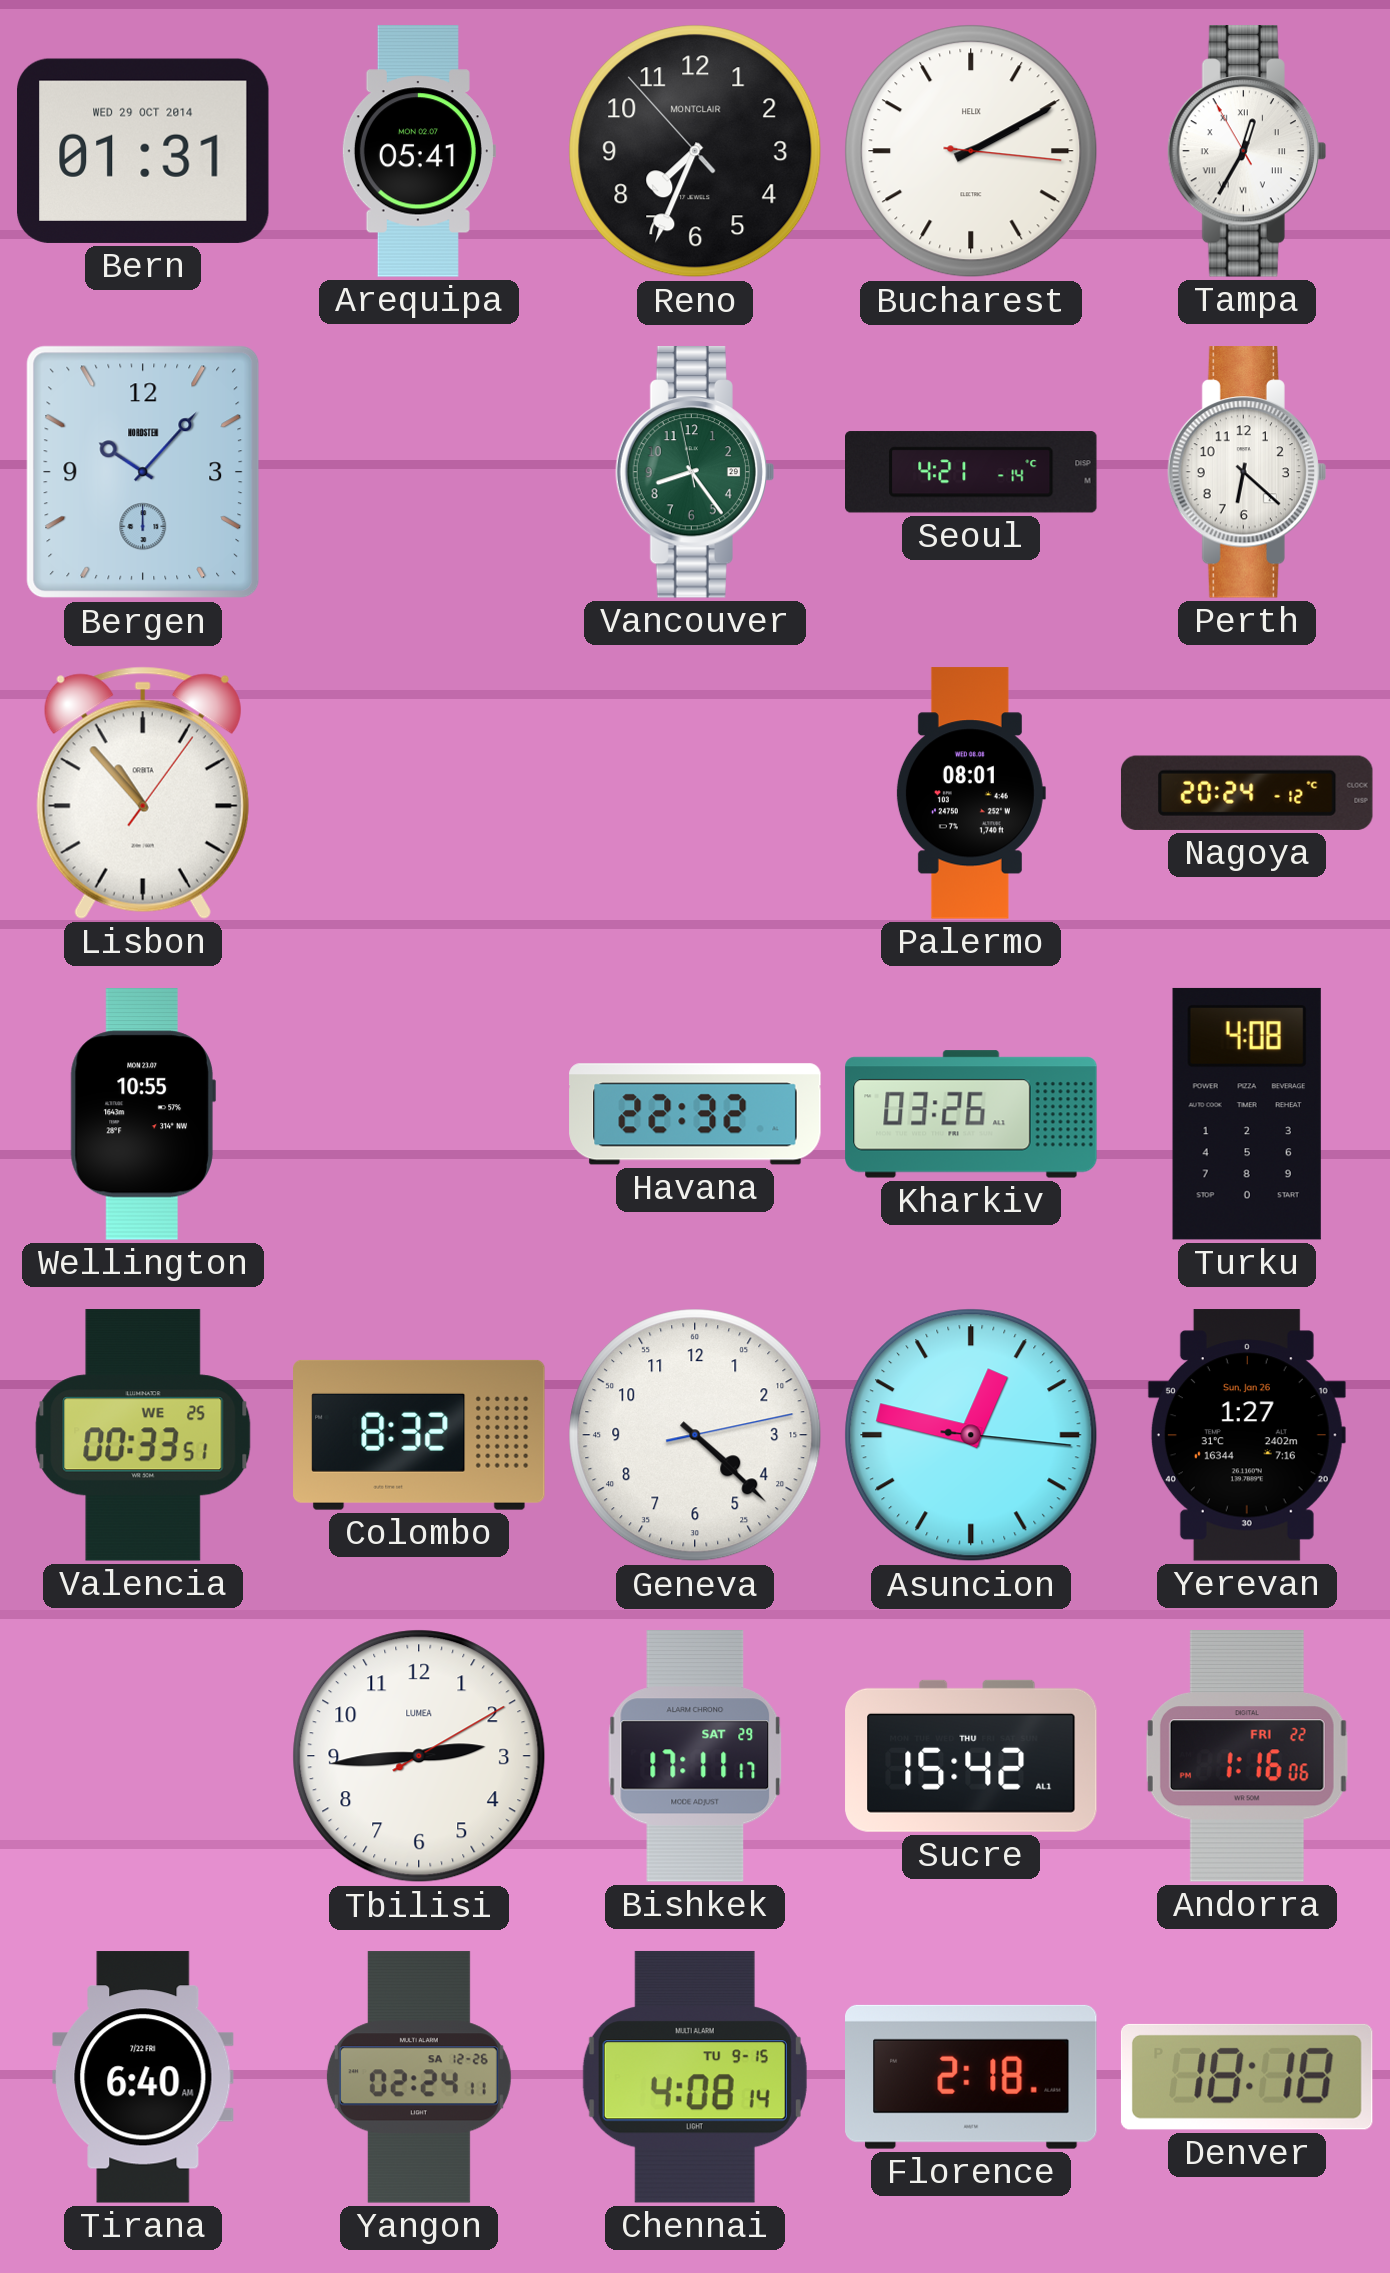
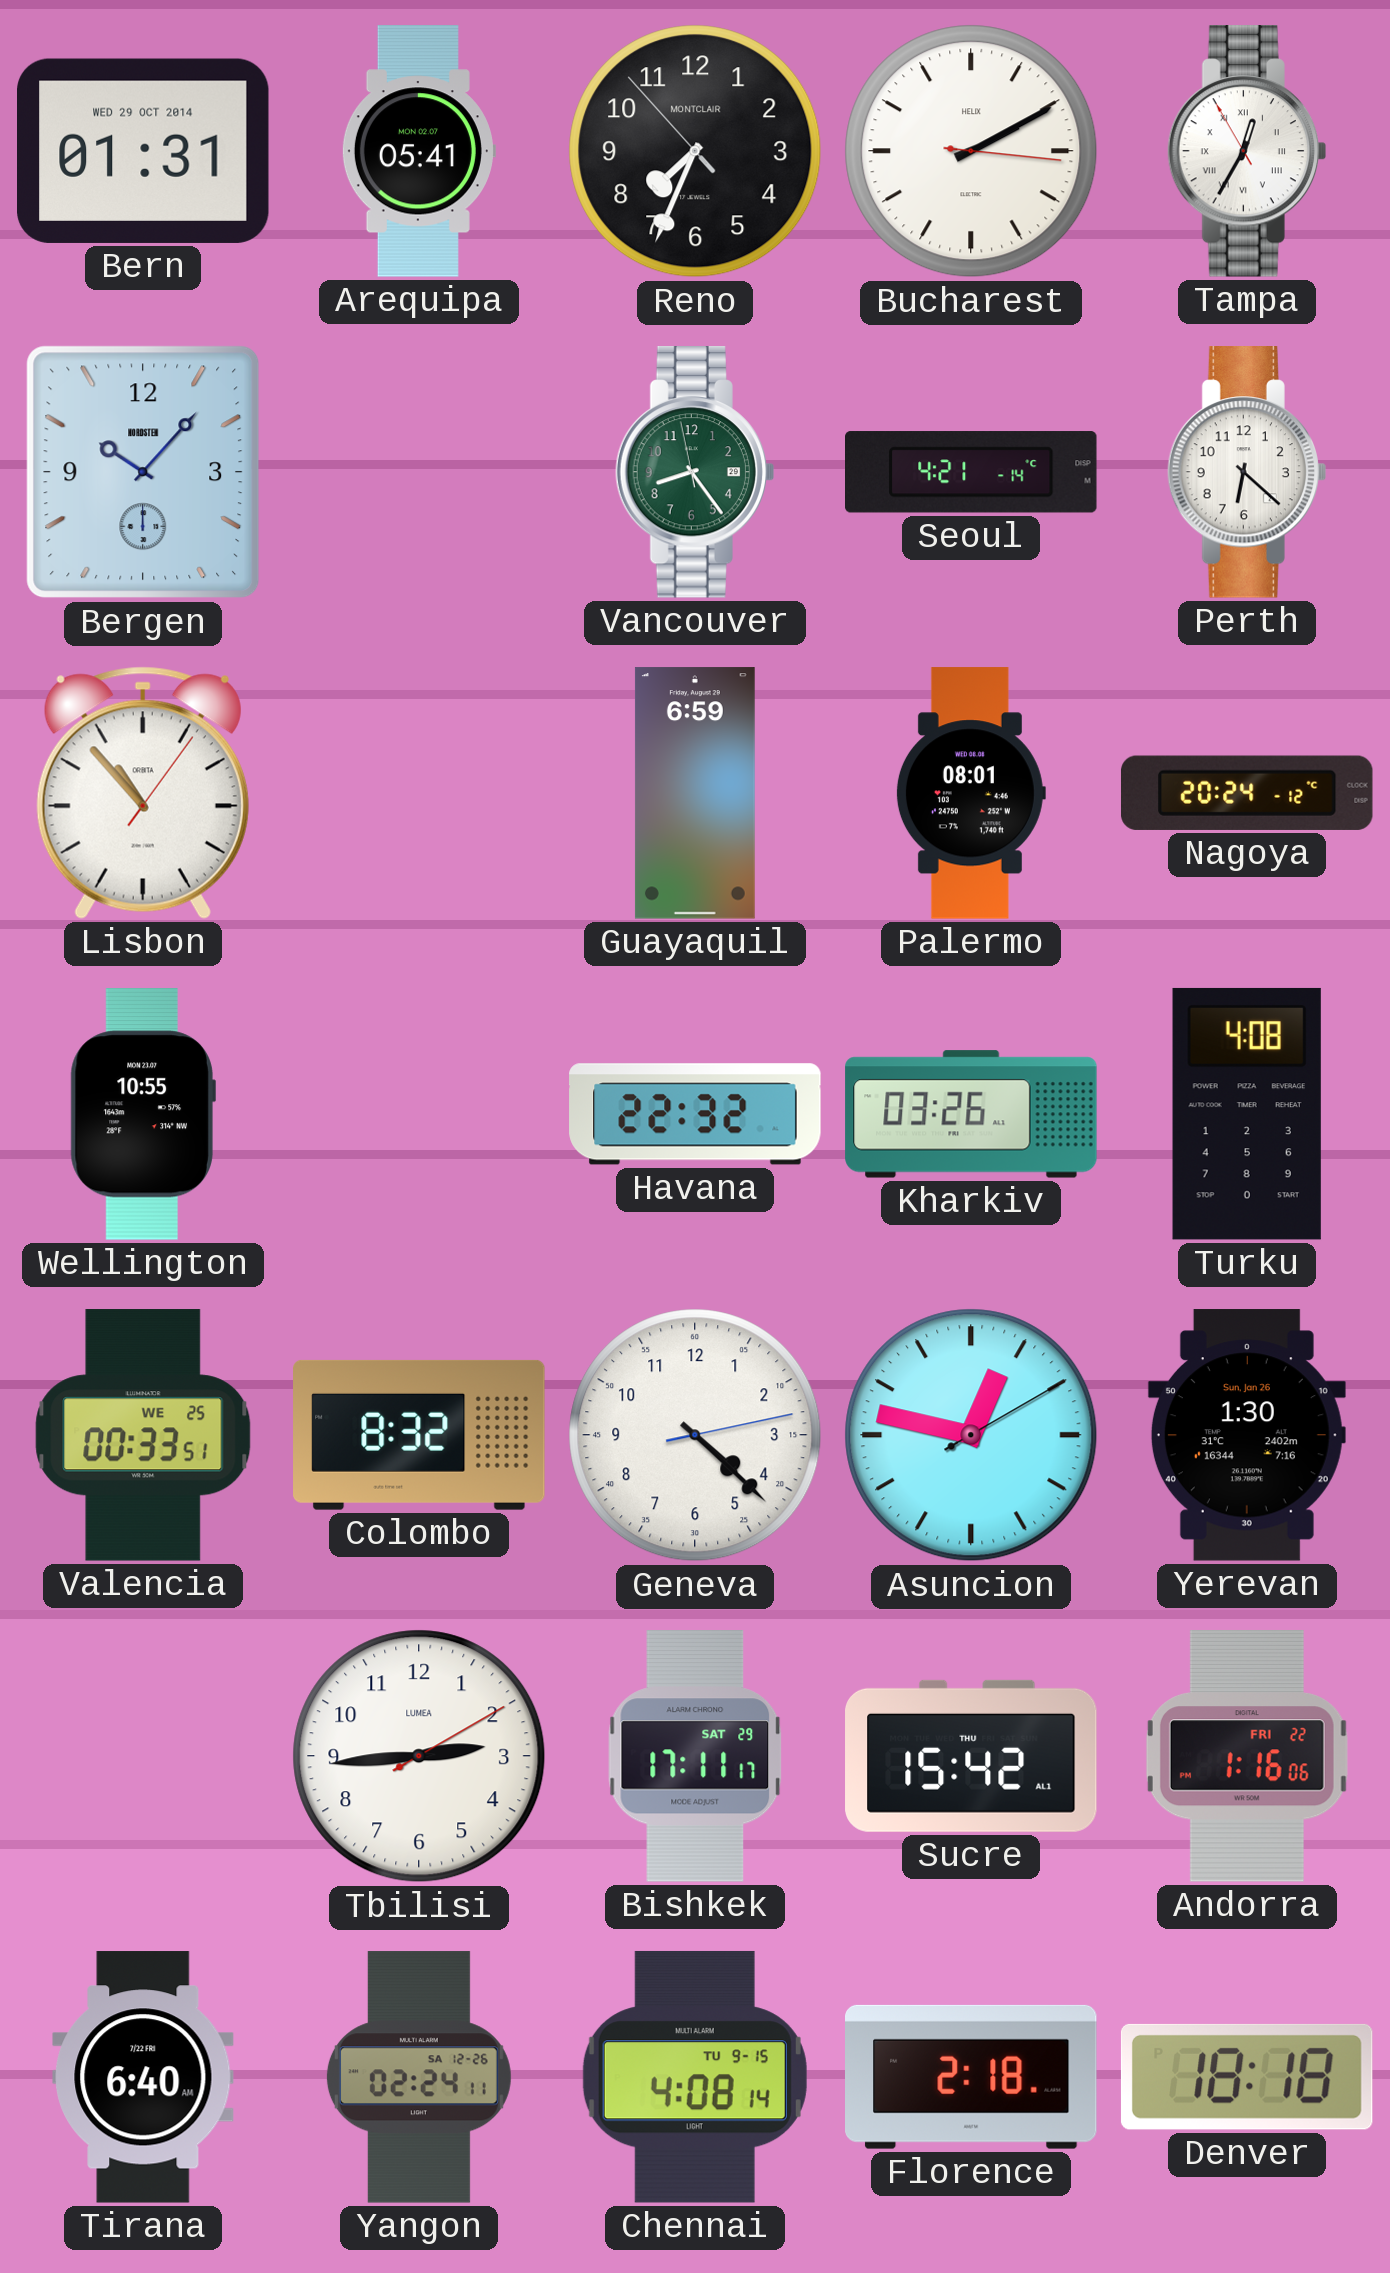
Guayaquil: none -> 6:59
Asuncion: 12:47:16 -> 12:47:10
Yerevan: 1:27 -> 1:30
